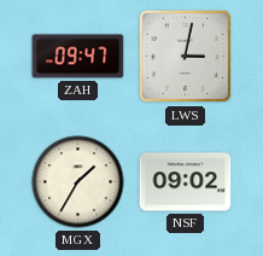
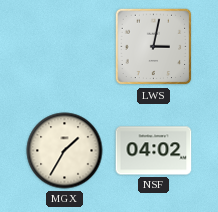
ZAH: 09:47 -> none
NSF: 09:02 -> 04:02
